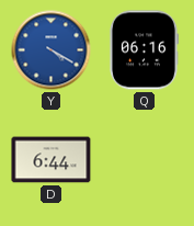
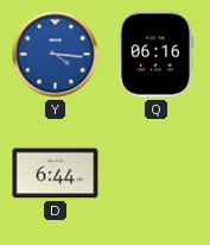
Y: 4:20 -> 4:16
